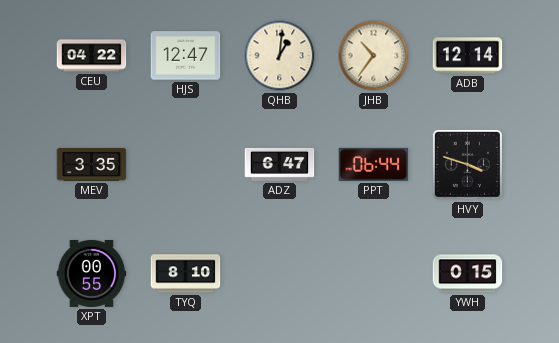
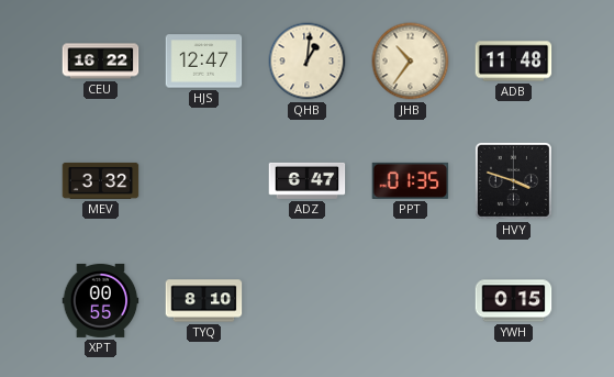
CEU: 04:22 -> 16:22
ADB: 12:14 -> 11:48
MEV: 3:35 -> 3:32
PPT: 06:44 -> 01:35
